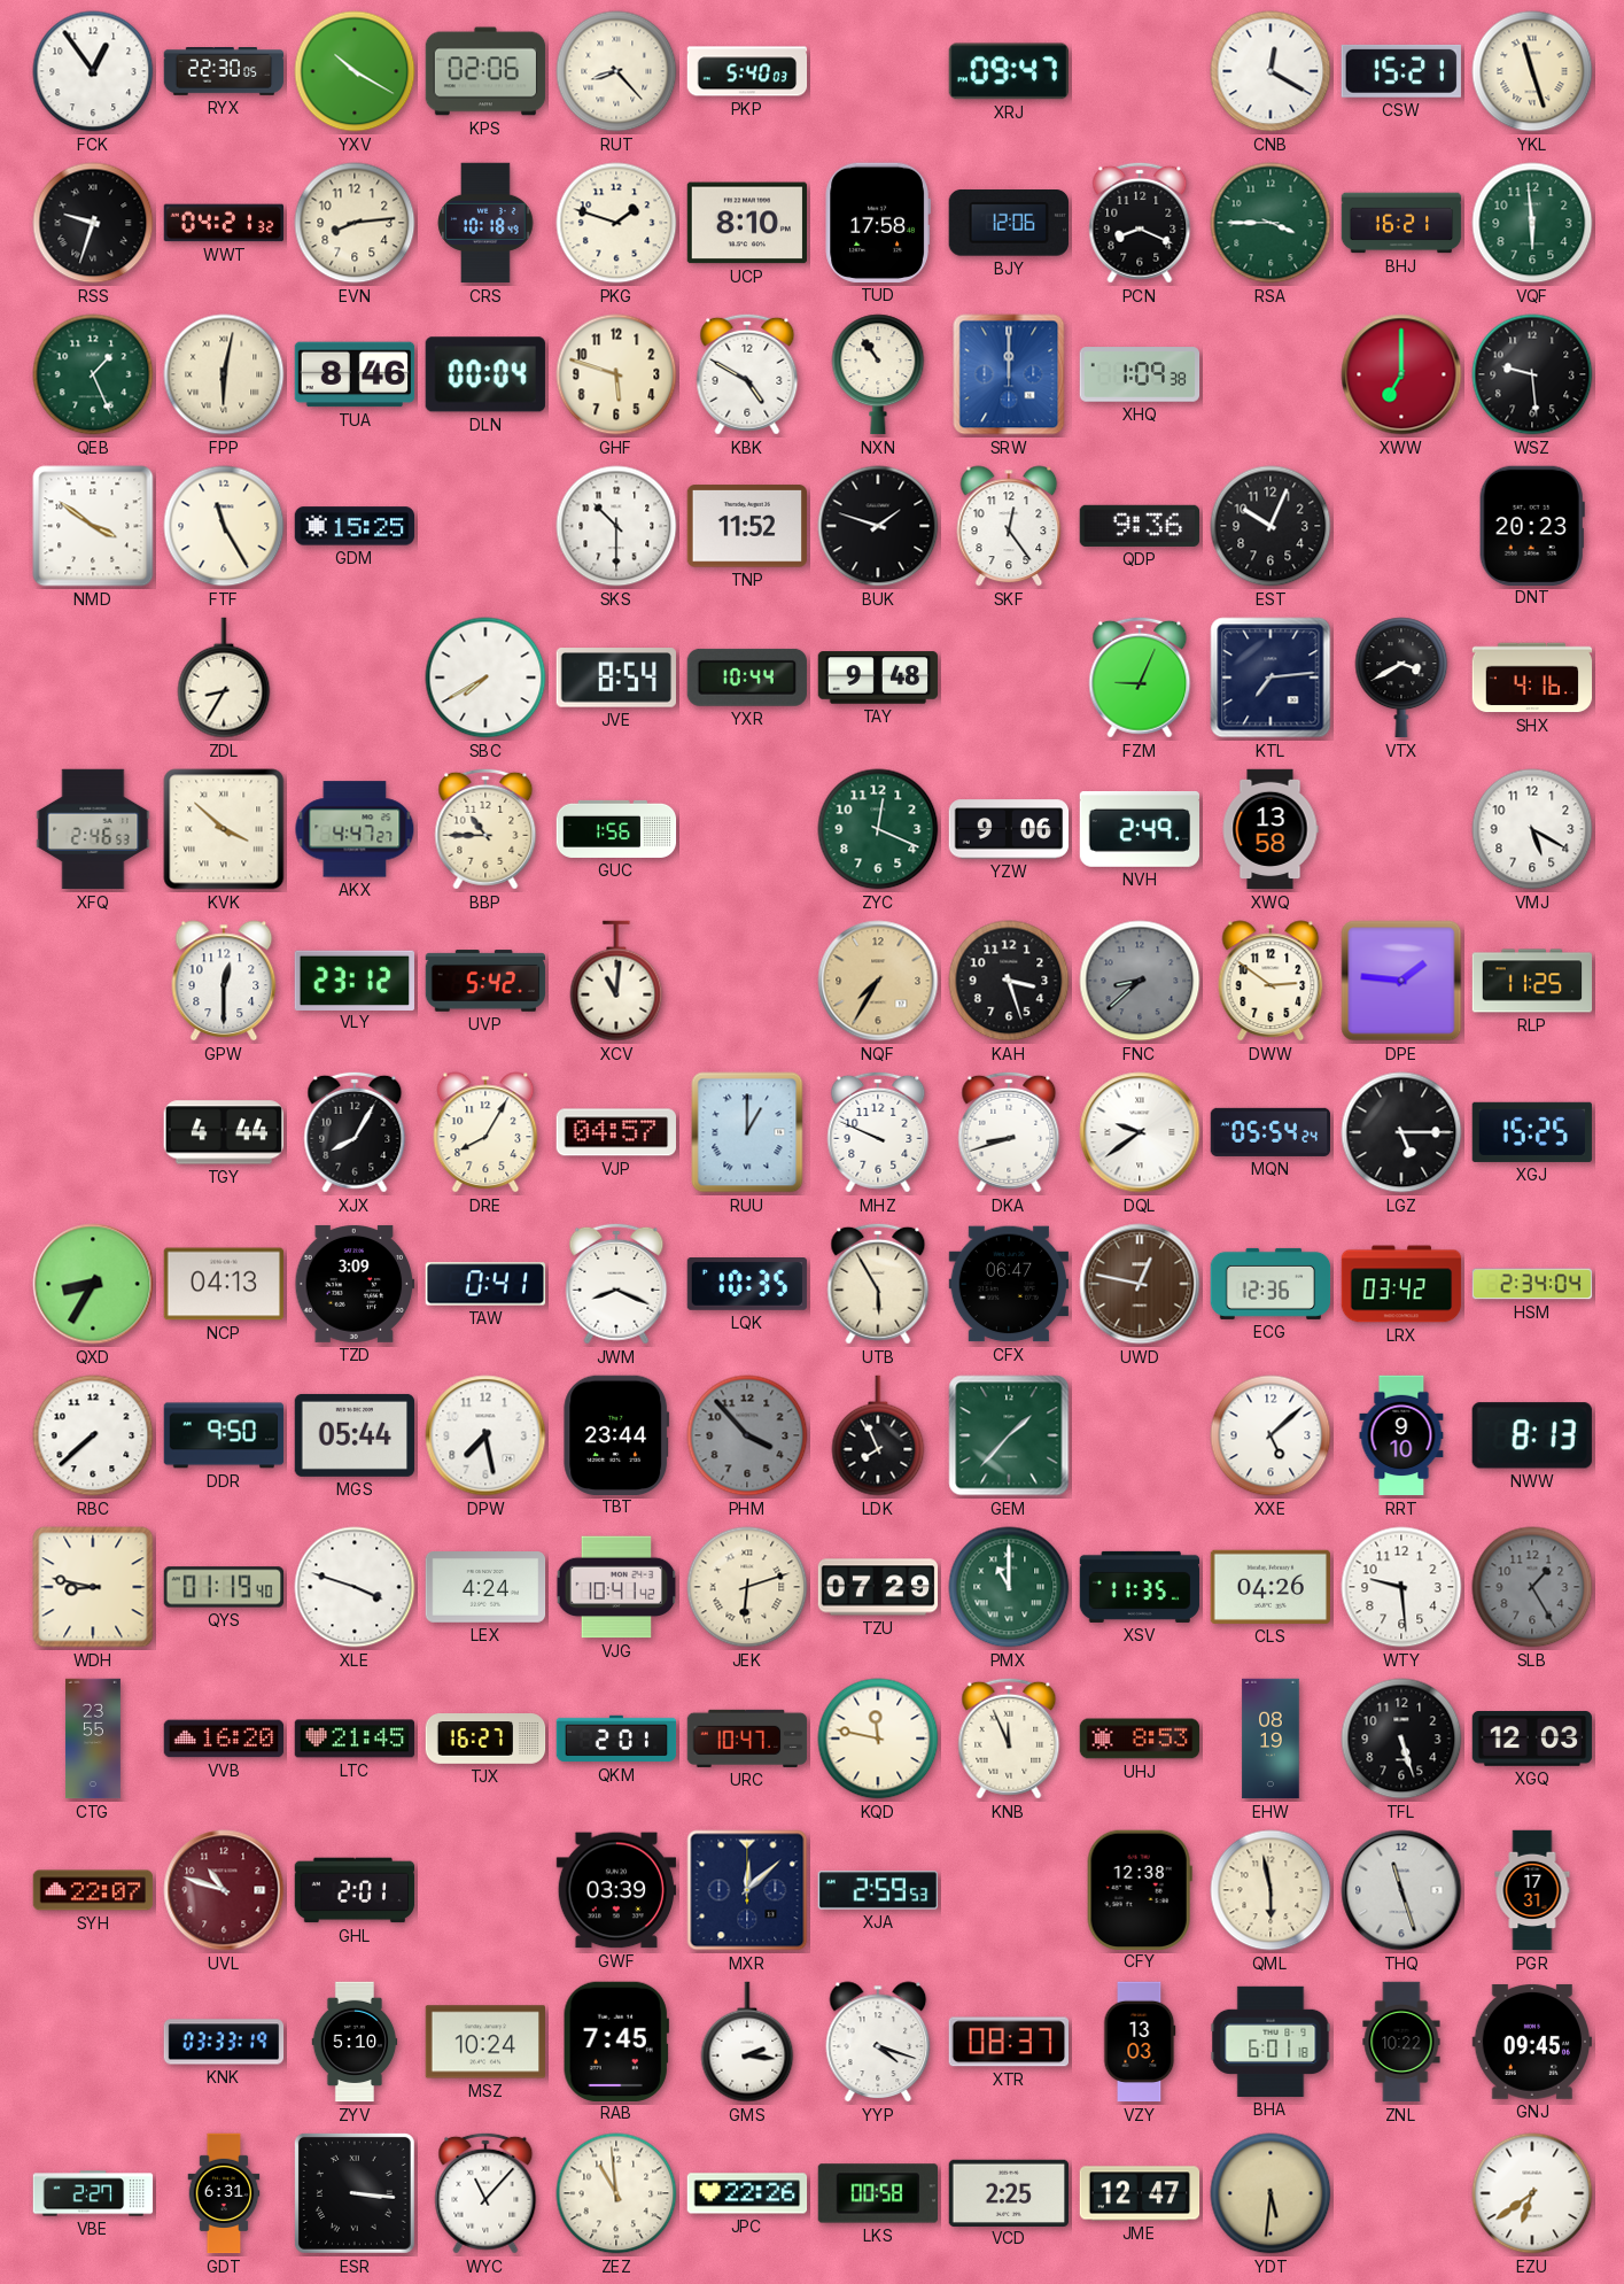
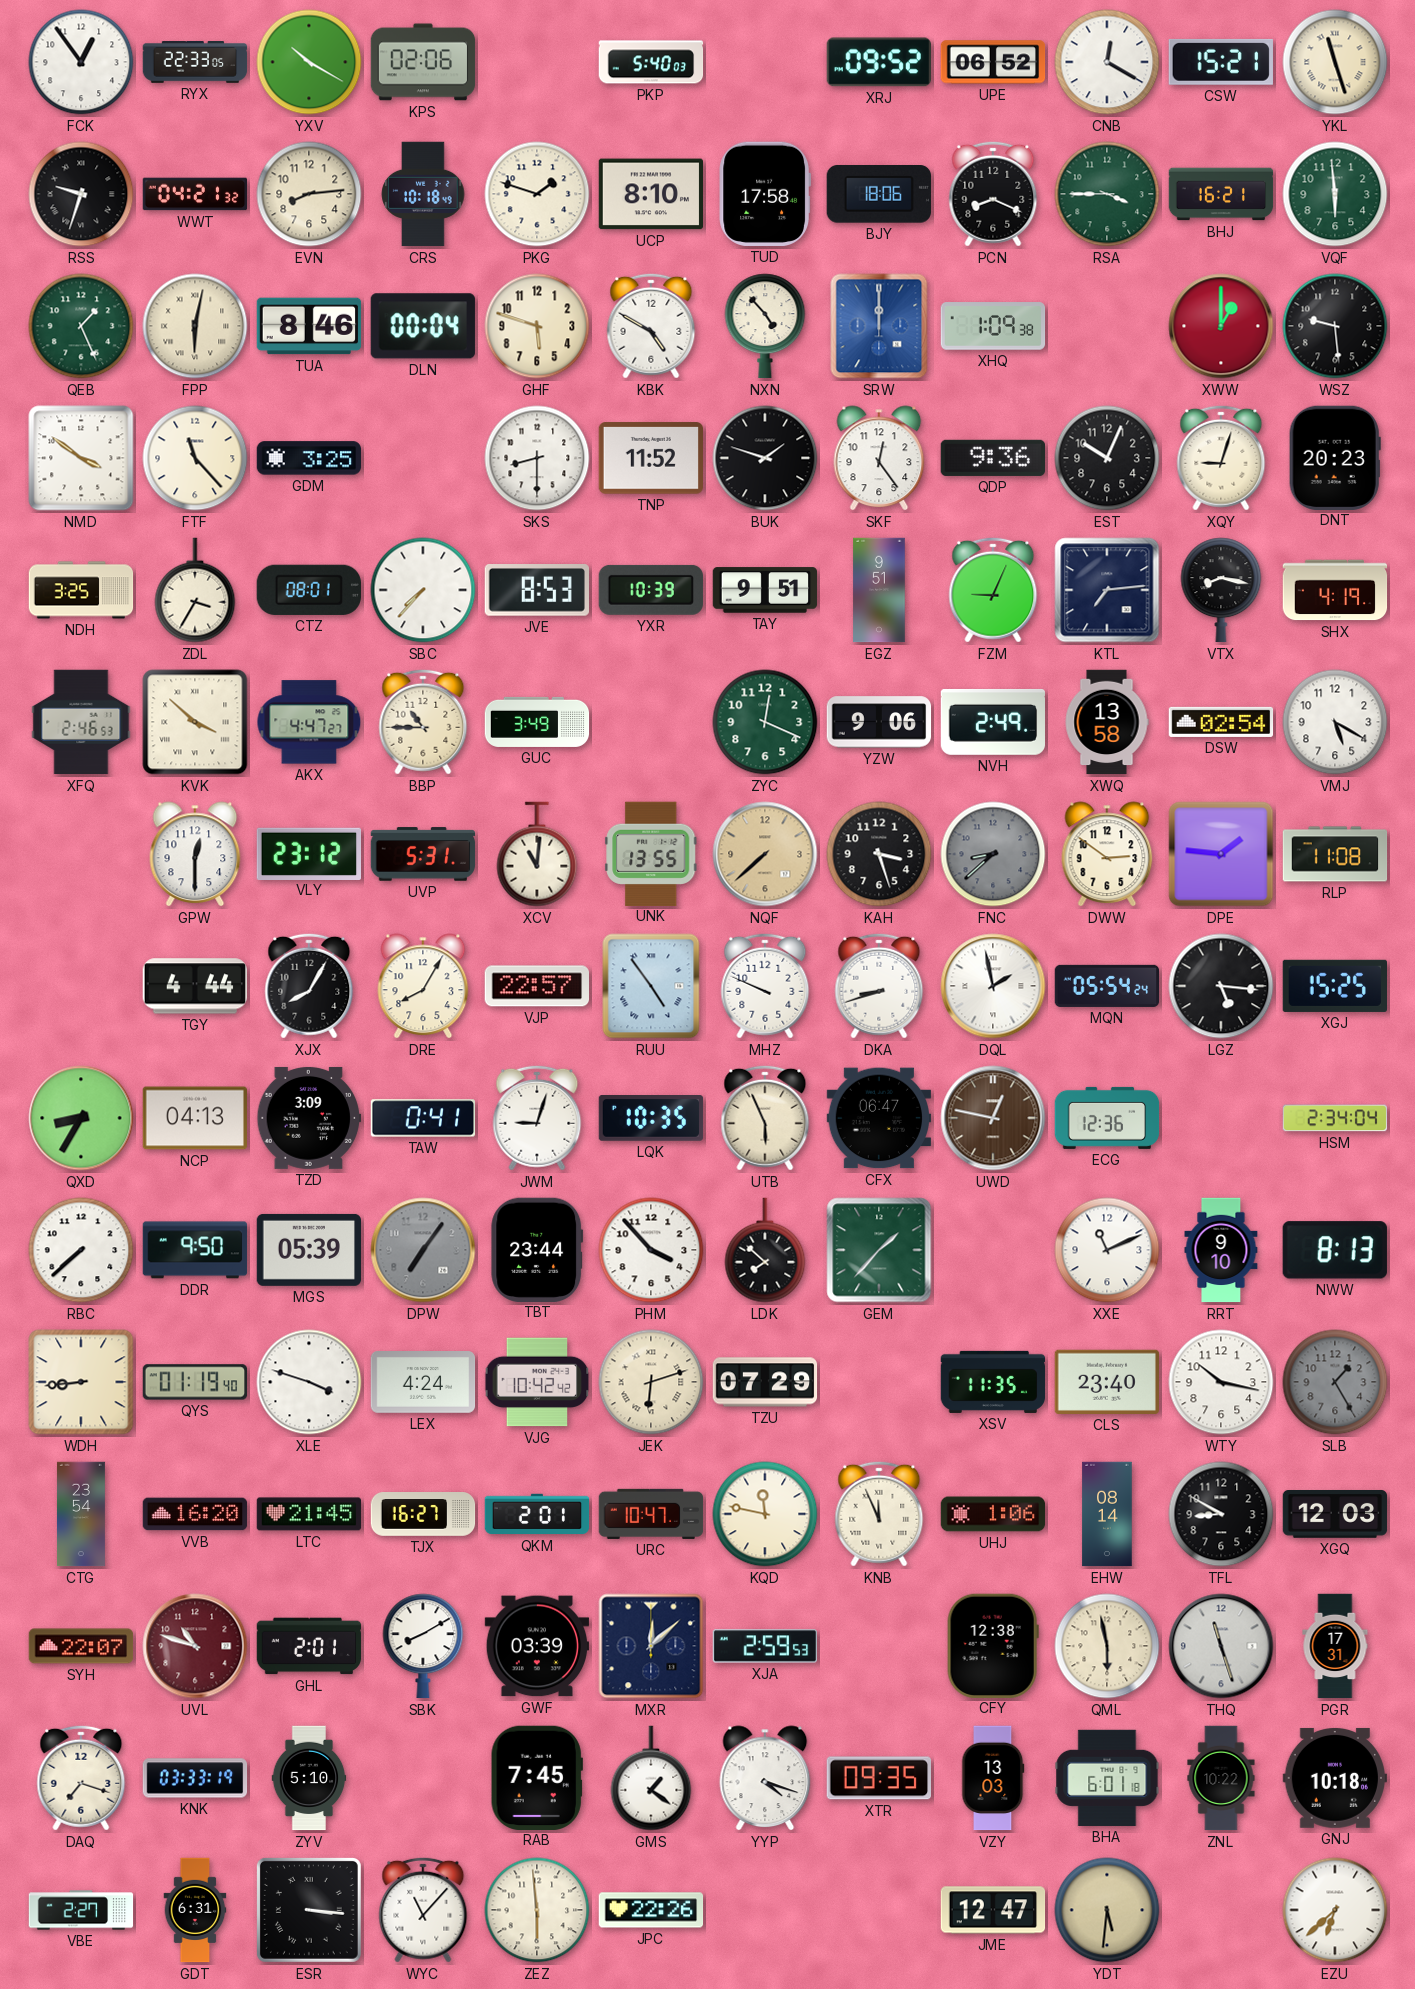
RYX: 22:30 -> 22:33
RUT: 8:23 -> none
XRJ: 09:47 -> 09:52
UPE: none -> 06:52
BJY: 12:06 -> 18:06
NXN: 10:54 -> 4:53
XWW: 7:00 -> 1:00
FTF: 11:25 -> 11:23
GDM: 15:25 -> 3:25
SKS: 10:30 -> 8:30
XQY: none -> 9:03
NDH: none -> 3:25
ZDL: 8:35 -> 3:35
CTZ: none -> 08:01
SBC: 7:40 -> 7:37
JVE: 8:54 -> 8:53
YXR: 10:44 -> 10:39
TAY: 9:48 -> 9:51
EGZ: none -> 9:51
VTX: 3:40 -> 8:17
SHX: 4:16 -> 4:19
GUC: 1:56 -> 3:49
DSW: none -> 02:54
UVP: 5:42 -> 5:31
UNK: none -> 13:55
NQF: 7:35 -> 7:38
RLP: 11:25 -> 11:08
VJP: 04:57 -> 22:57
RUU: 1:00 -> 4:54
DQL: 9:39 -> 1:58
LGZ: 5:15 -> 5:16
JWM: 8:19 -> 9:03
UTB: 5:55 -> 5:56
LRX: 03:42 -> none
MGS: 05:44 -> 05:39
DPW: 7:28 -> 7:06
DPW dial: white -> grey
PHM dial: grey -> white
LDK: 7:56 -> 7:52
XXE: 5:08 -> 11:11
WDH: 8:47 -> 8:44
VJG: 10:41 -> 10:42
PMX: 11:00 -> none
CLS: 04:26 -> 23:40
WTY: 9:29 -> 10:17
CTG: 23:55 -> 23:54
UHJ: 8:53 -> 1:06
EHW: 08:19 -> 08:14
TFL: 5:27 -> 8:50
SBK: none -> 8:10
DAQ: none -> 7:18
MSZ: 10:24 -> none
GMS: 2:16 -> 1:21
XTR: 08:37 -> 09:35
GNJ: 09:45 -> 10:18
ZEZ: 10:59 -> 5:59
LKS: 00:58 -> none
VCD: 2:25 -> none
EZU: 6:39 -> 6:38
